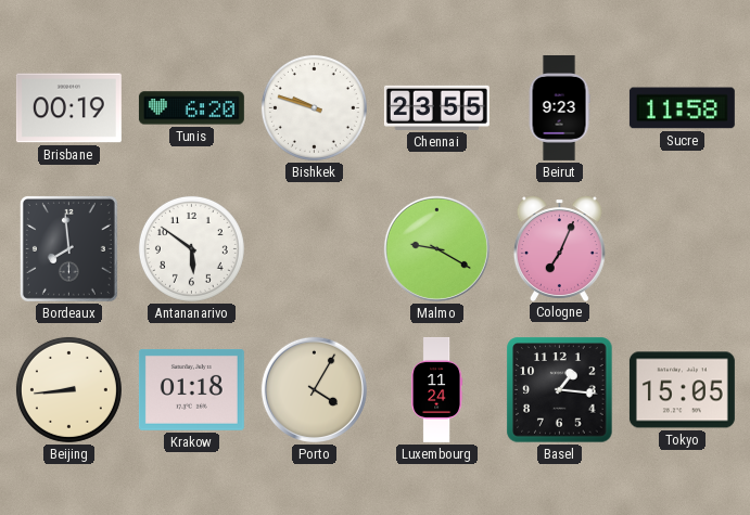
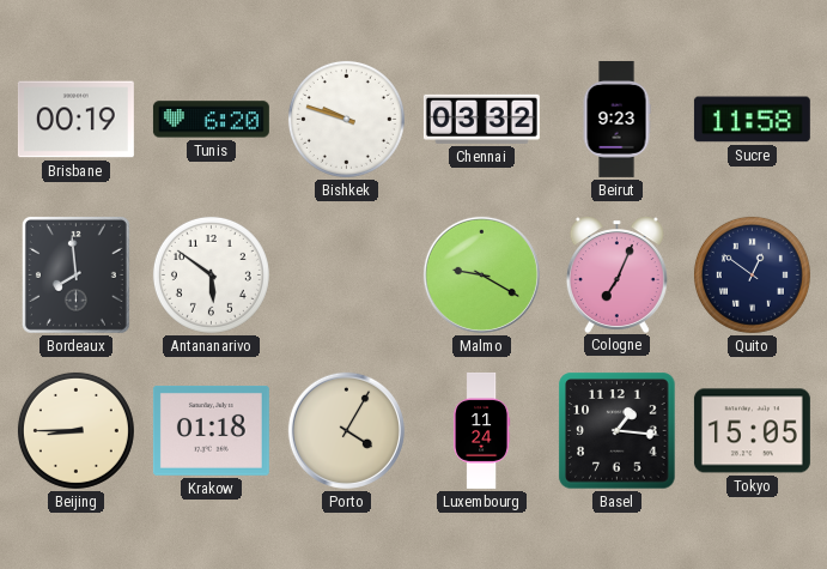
Chennai: 23:55 -> 03:32
Quito: none -> 12:51
Beijing: 8:44 -> 8:45
